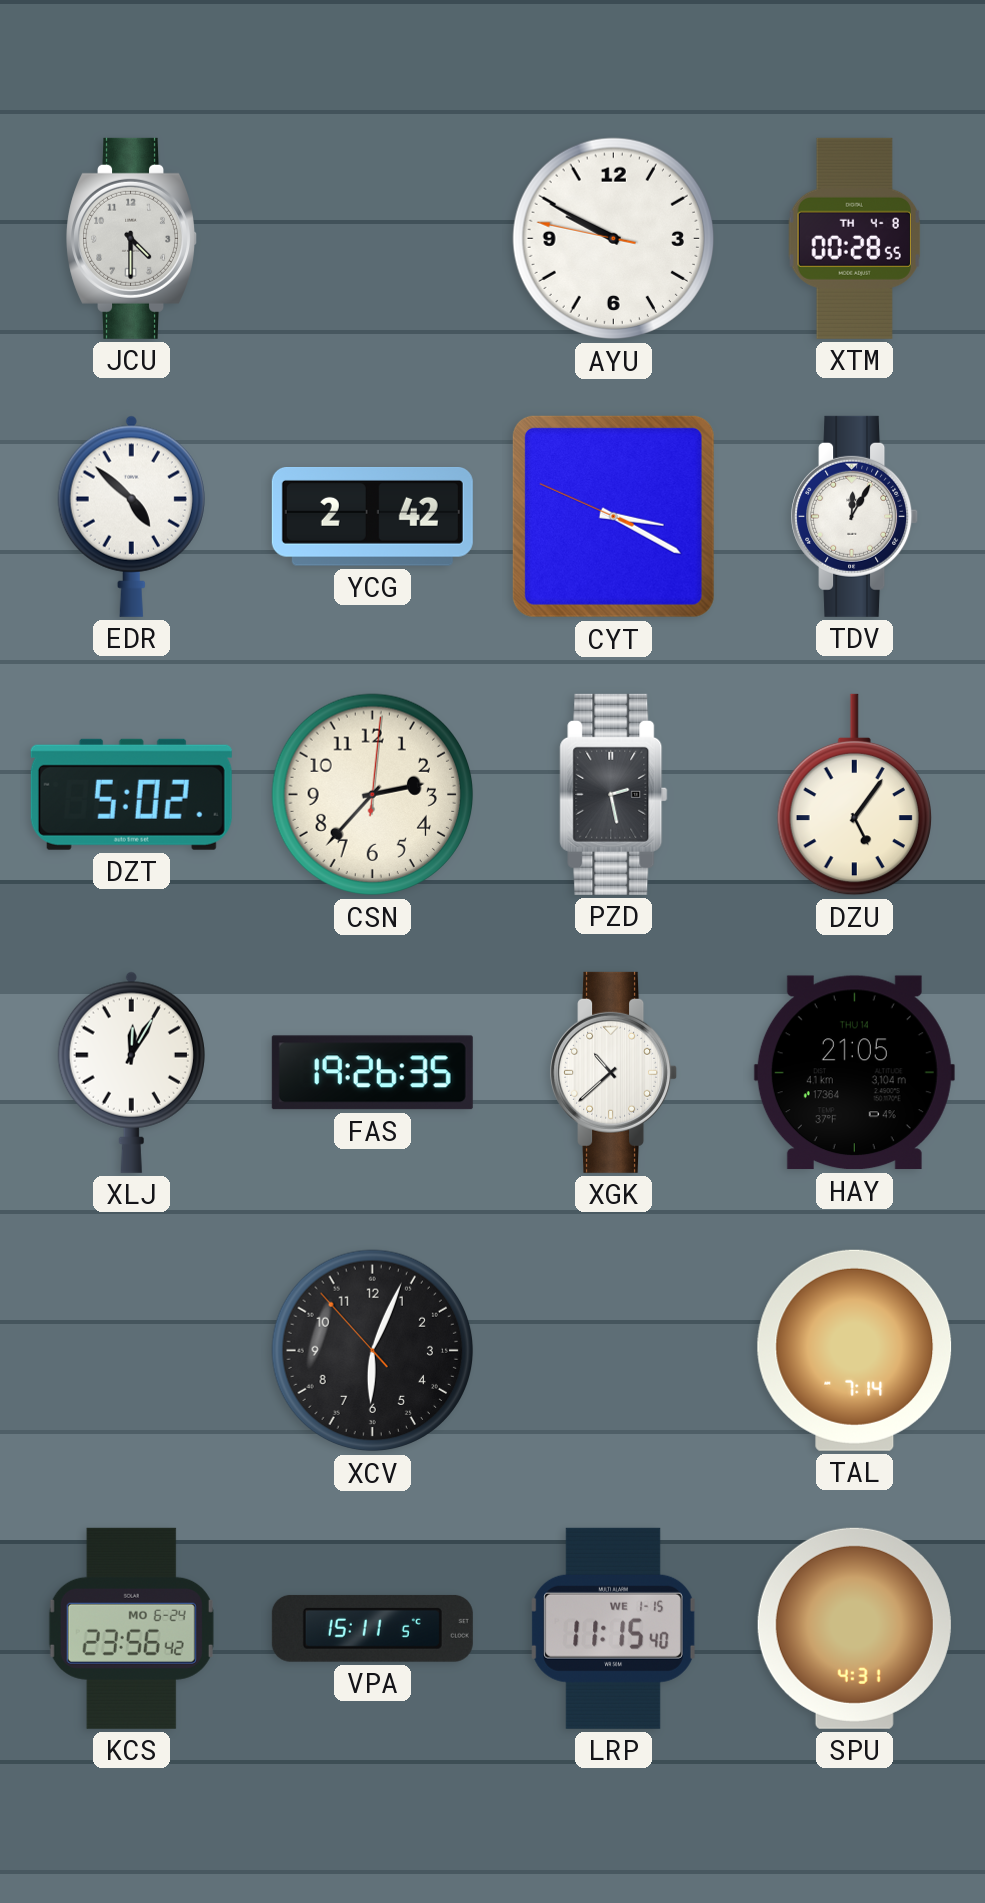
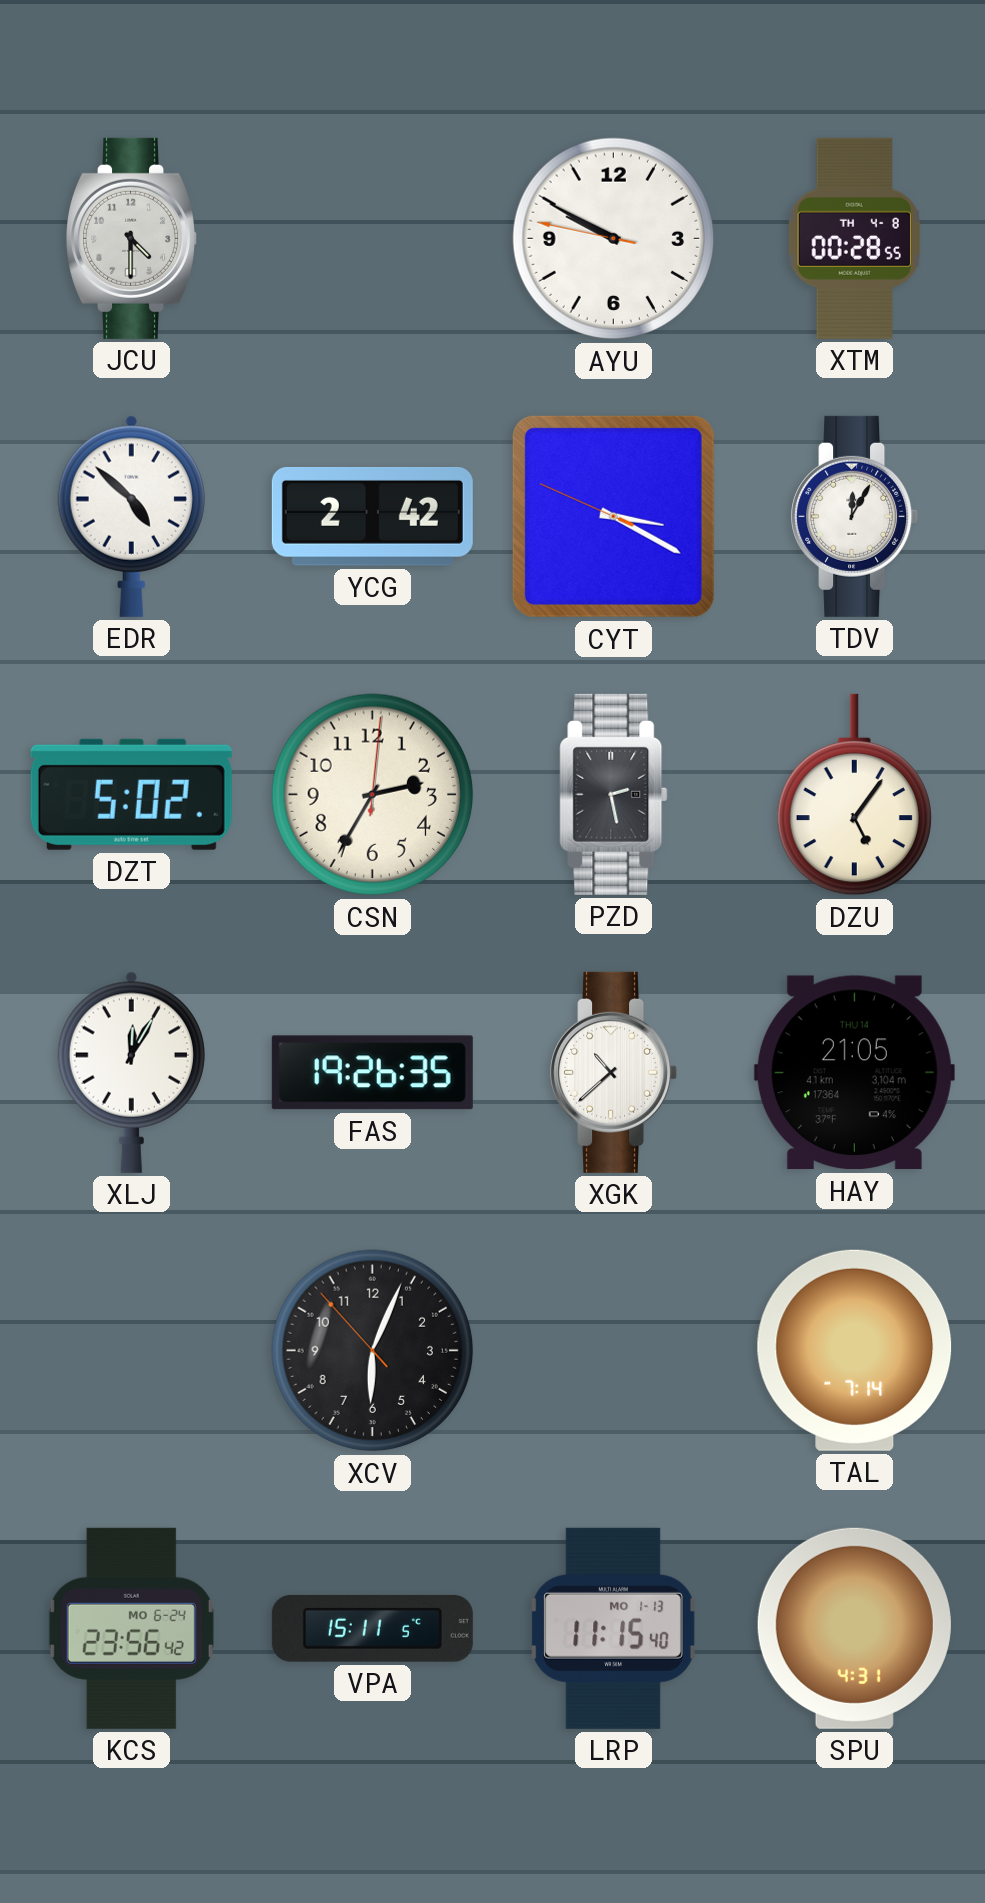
CSN: 2:37 -> 2:35
LRP date: WE 1-15 -> MO 1-13
